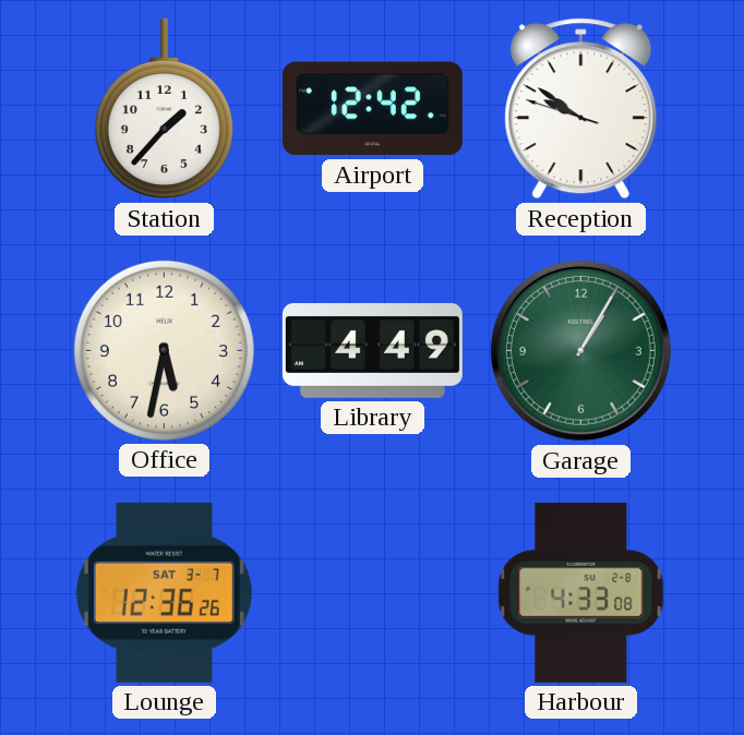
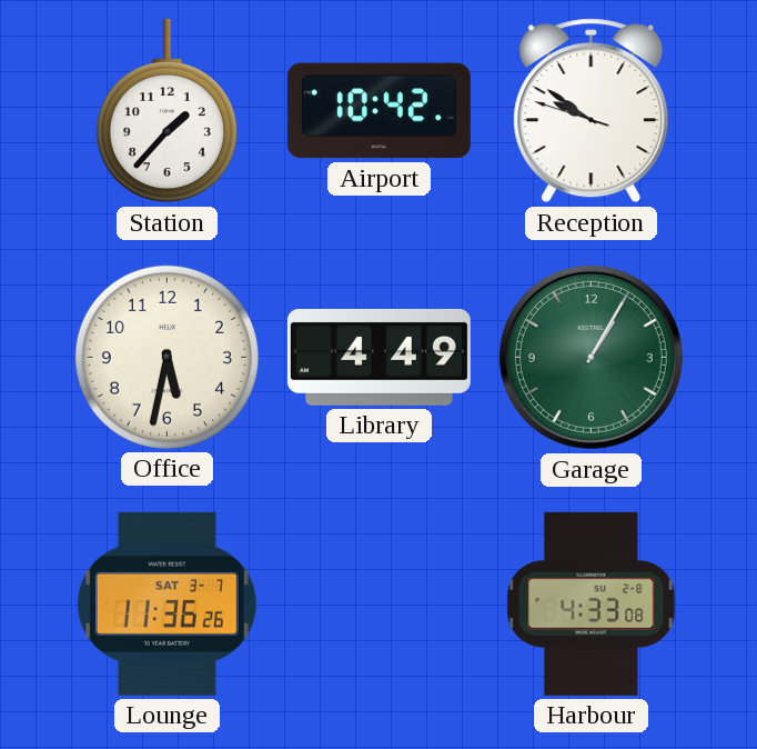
Airport: 12:42 -> 10:42
Lounge: 12:36 -> 11:36
